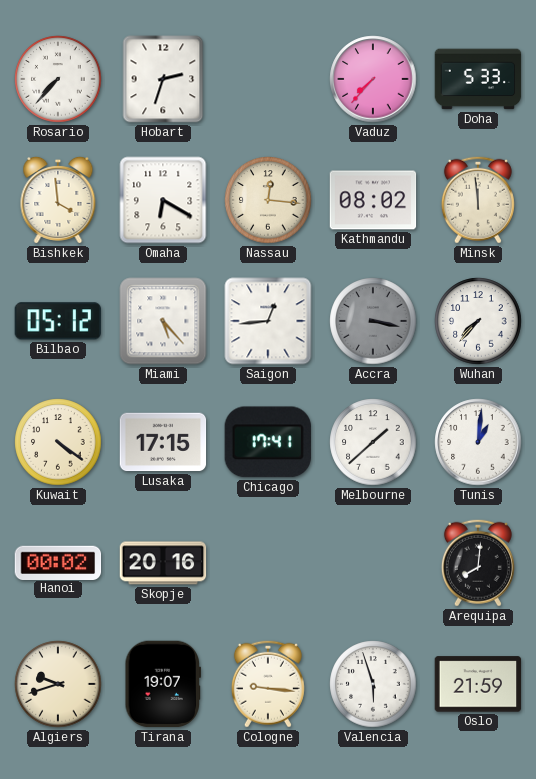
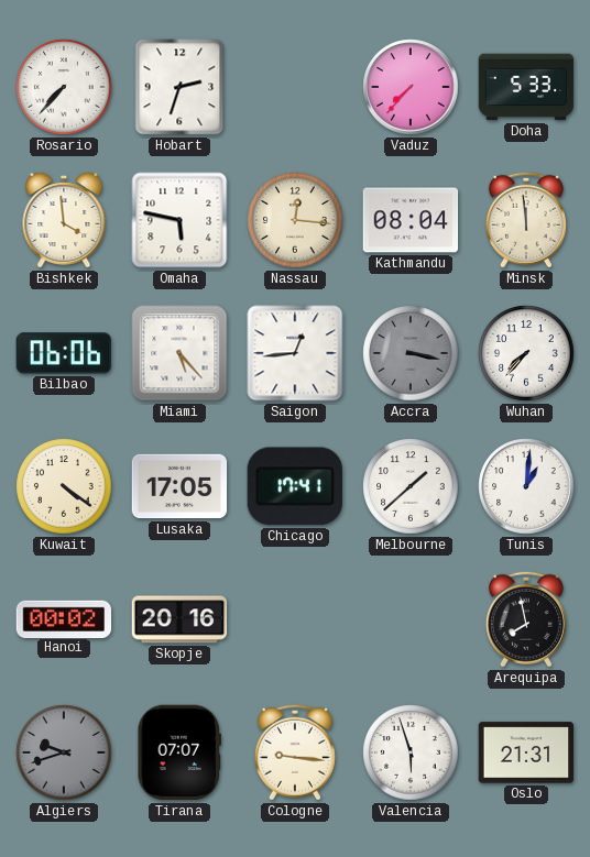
Omaha: 6:20 -> 5:47
Kathmandu: 08:02 -> 08:04
Bilbao: 05:12 -> 06:06
Lusaka: 17:15 -> 17:05
Arequipa: 8:01 -> 7:58
Algiers dial: cream -> grey
Tirana: 19:07 -> 07:07
Oslo: 21:59 -> 21:31
